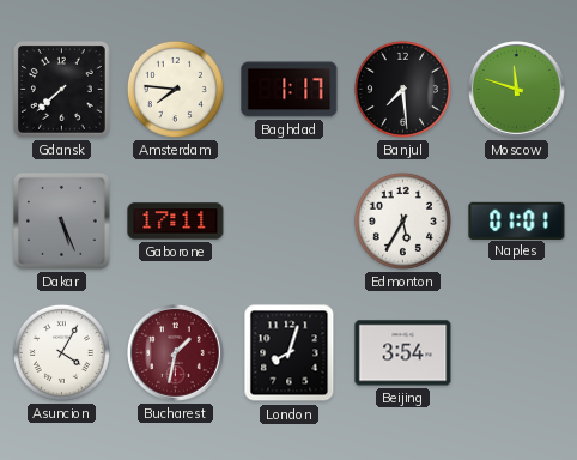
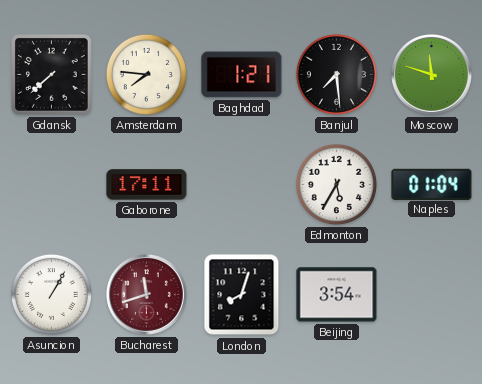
Baghdad: 1:17 -> 1:21
Dakar: 5:26 -> none
Naples: 01:01 -> 01:04
Asuncion: 4:05 -> 1:05
Bucharest: 1:32 -> 11:42
